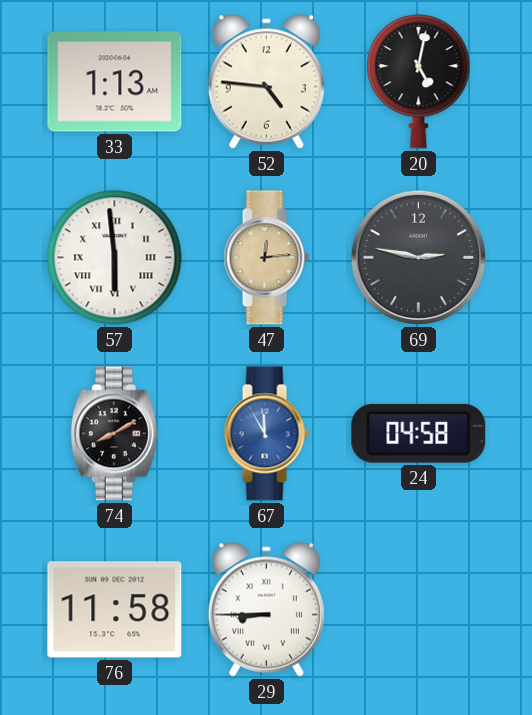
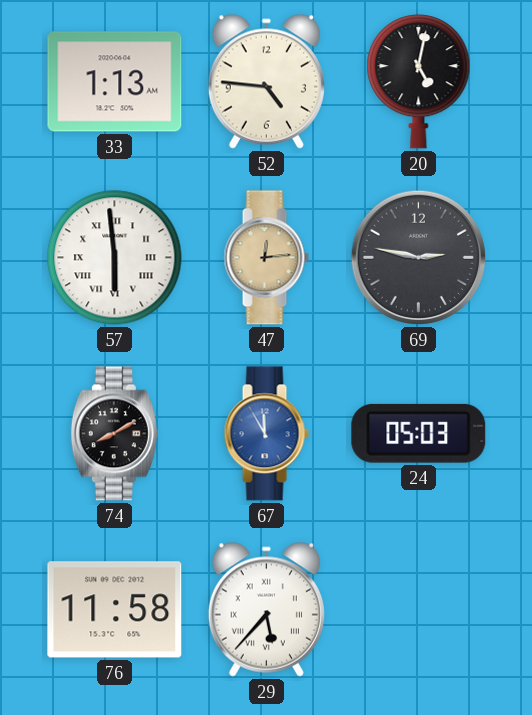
24: 04:58 -> 05:03
29: 8:45 -> 5:37
